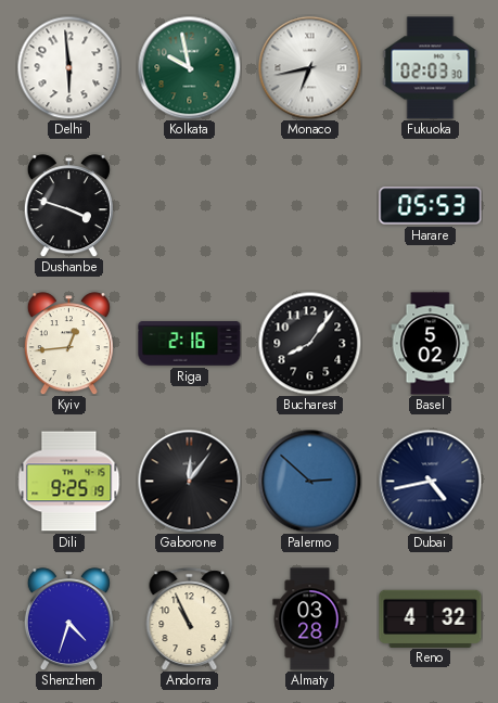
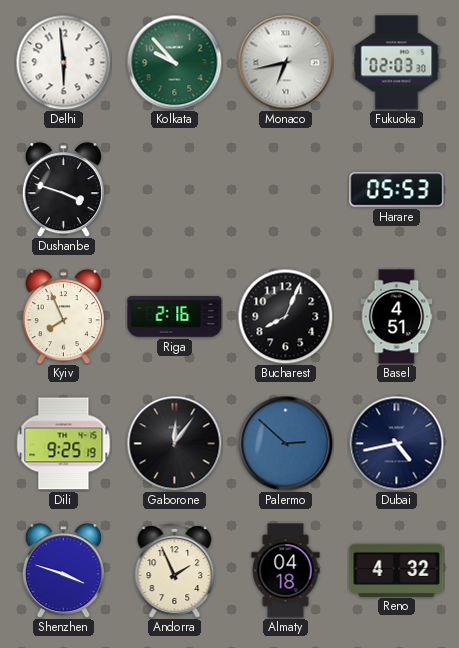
Kolkata: 9:58 -> 9:53
Kyiv: 12:44 -> 7:56
Bucharest: 8:06 -> 8:04
Basel: 5:02 -> 4:51
Shenzhen: 4:33 -> 3:48
Andorra: 10:56 -> 1:56
Almaty: 03:28 -> 04:18
